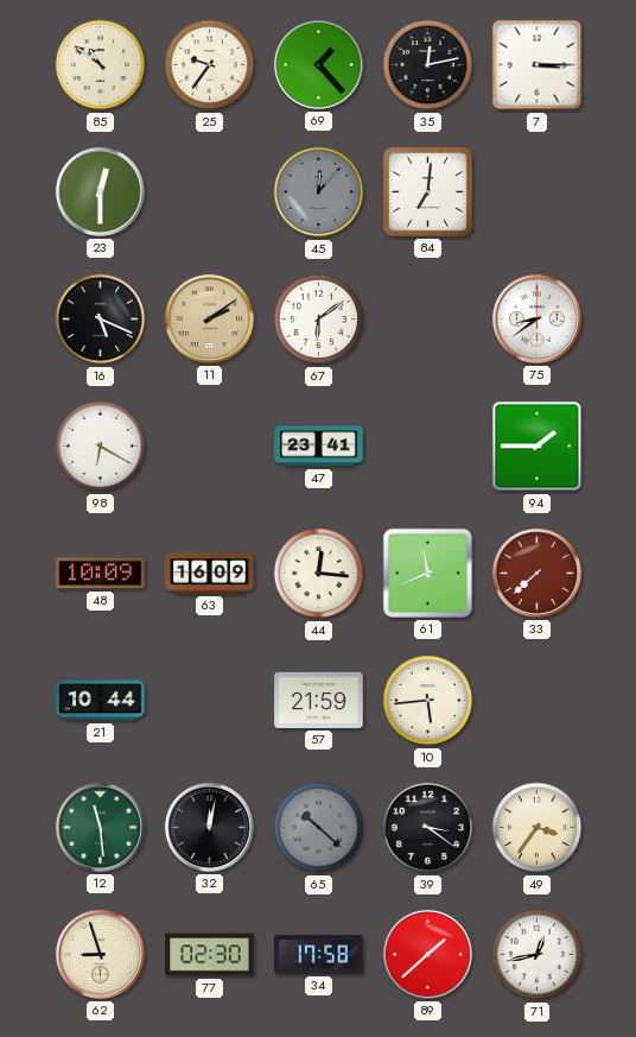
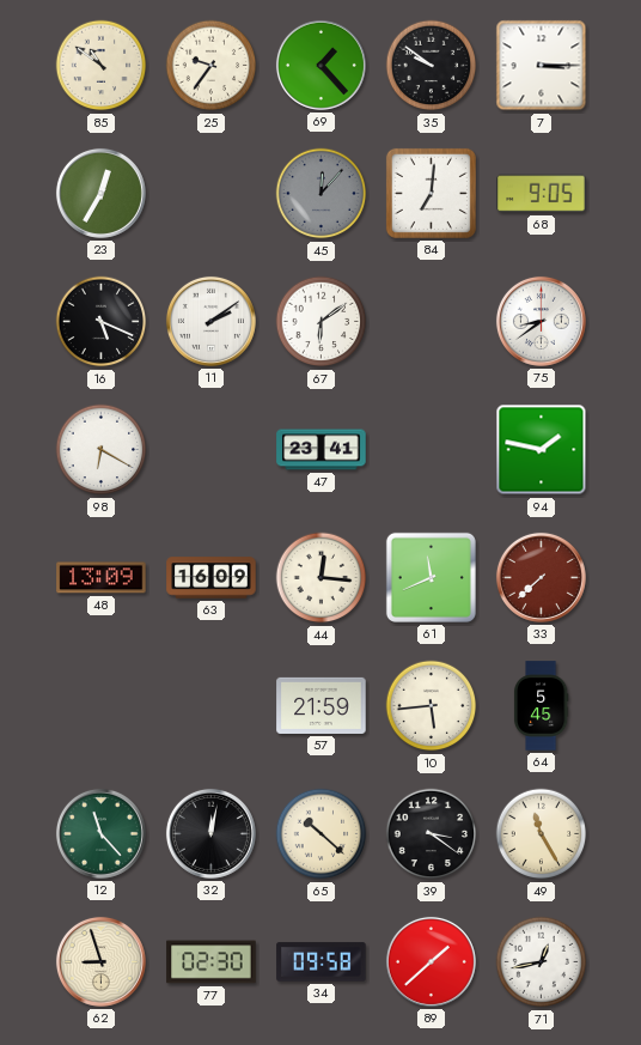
35: 12:13 -> 9:51
23: 12:30 -> 12:35
68: none -> 9:05
11 dial: champagne -> white
94: 1:45 -> 1:47
48: 10:09 -> 13:09
21: 10:44 -> none
64: none -> 5:45
12: 11:29 -> 11:23
65 dial: grey -> cream
49: 3:36 -> 11:25
34: 17:58 -> 09:58
